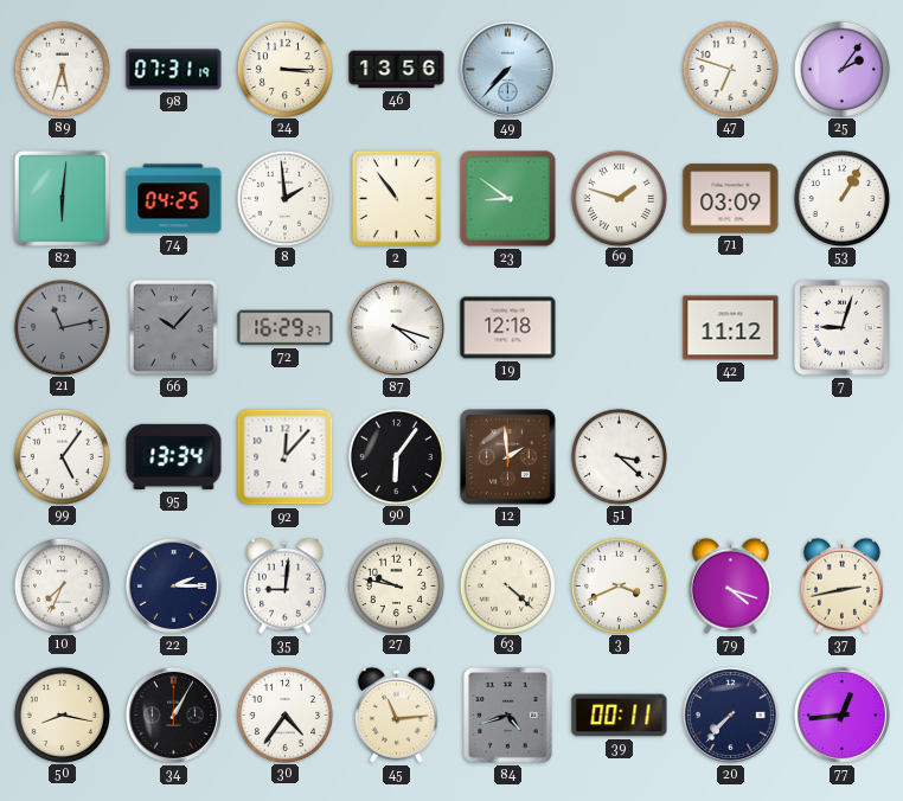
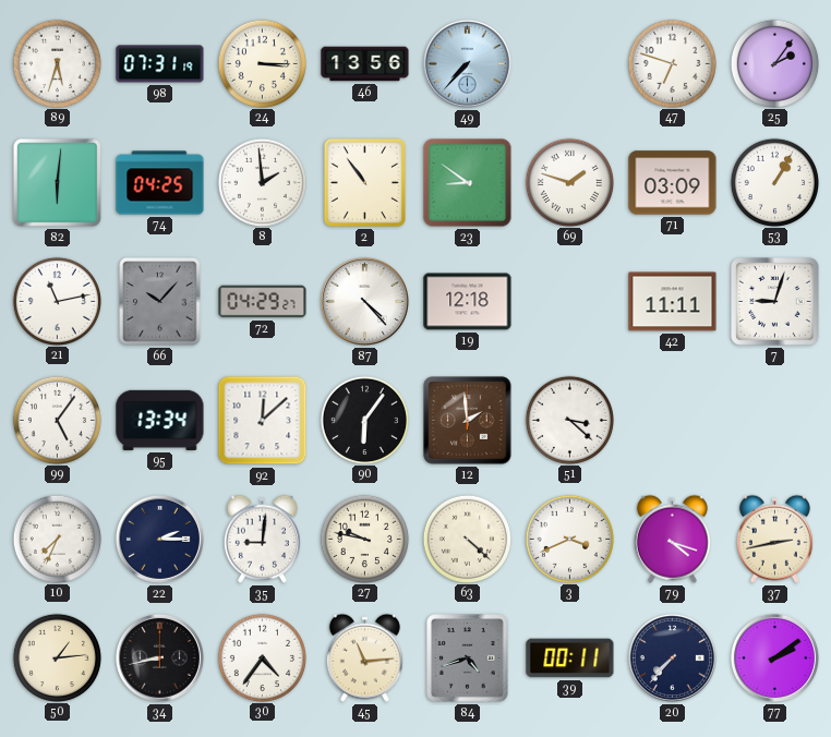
21 dial: grey -> white
72: 16:29 -> 04:29
87: 4:18 -> 4:23
42: 11:12 -> 11:11
92: 12:07 -> 12:08
50: 8:17 -> 1:14
34: 1:05 -> 8:43
77: 12:44 -> 2:09
